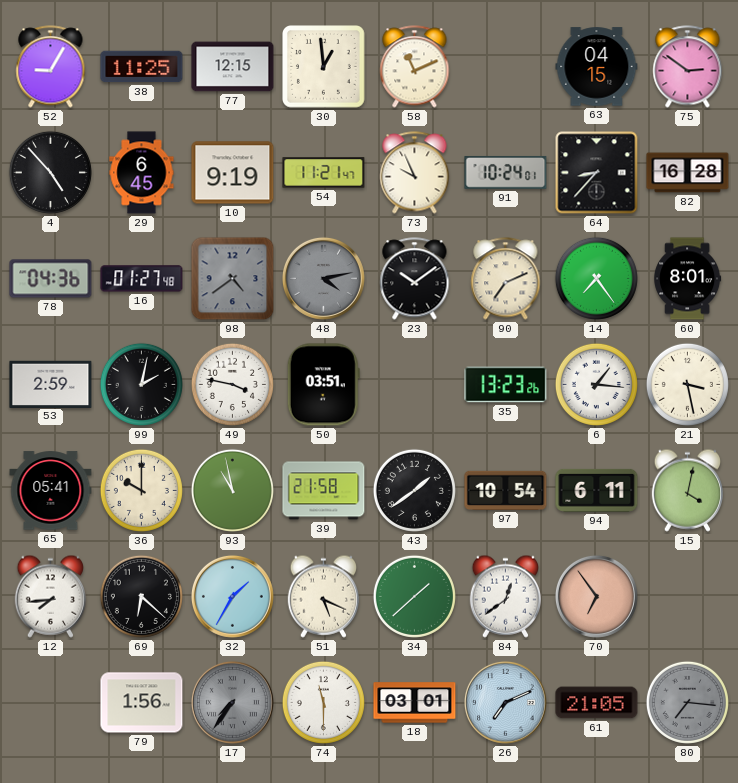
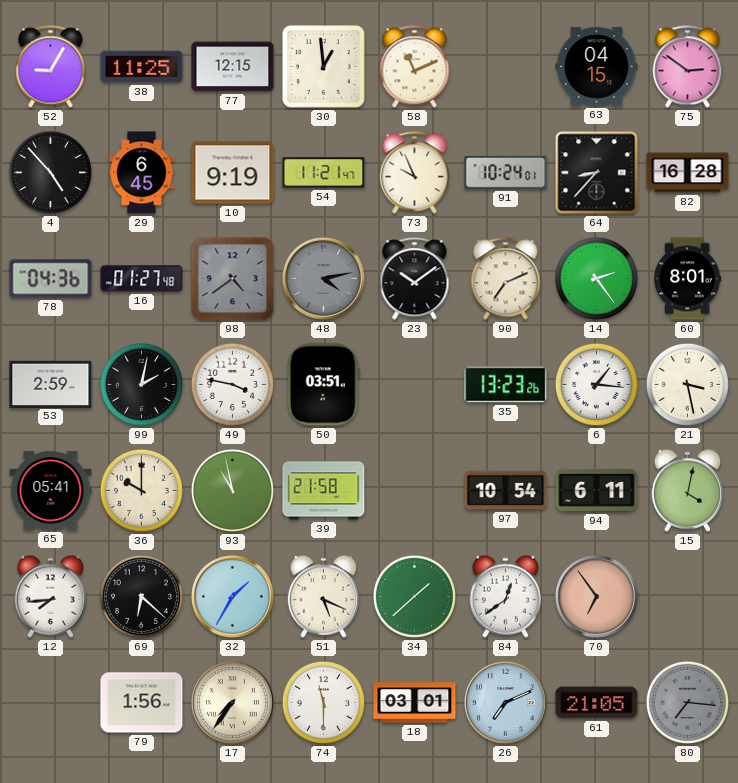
14: 7:24 -> 2:24
43: 1:39 -> none
17 dial: grey -> cream
